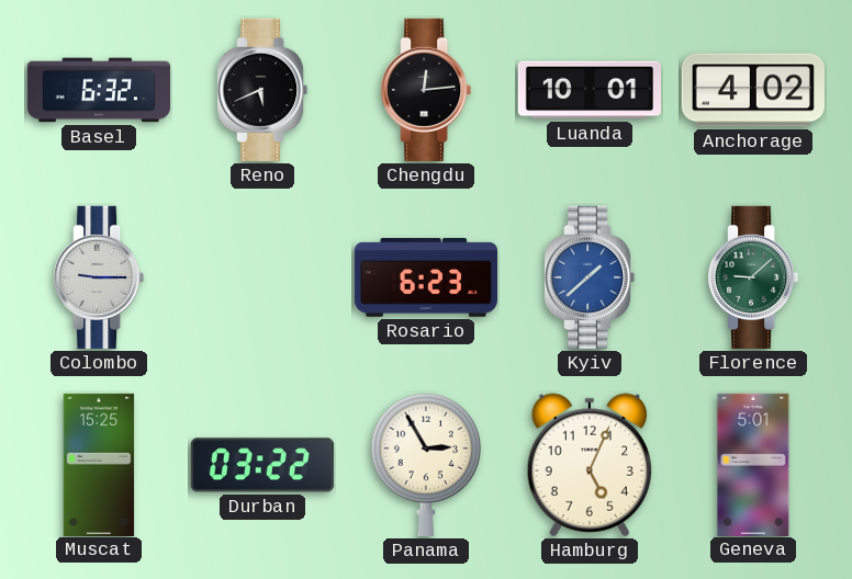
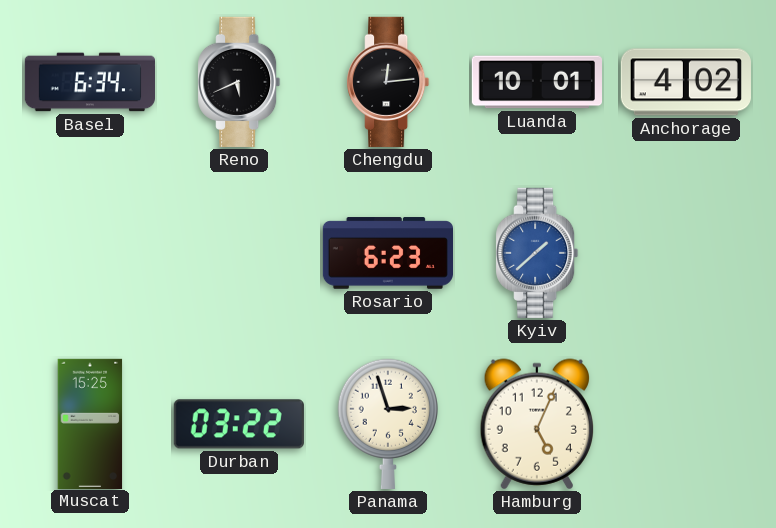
Basel: 6:32 -> 6:34
Colombo: 9:15 -> none
Florence: 9:08 -> none
Panama: 2:55 -> 2:57
Geneva: 5:01 -> none
